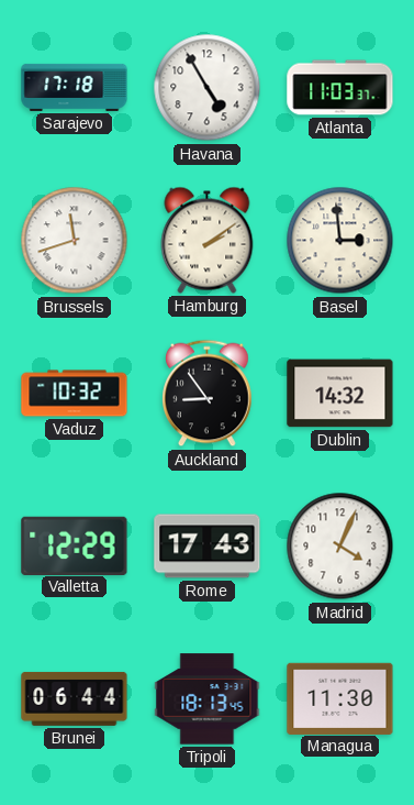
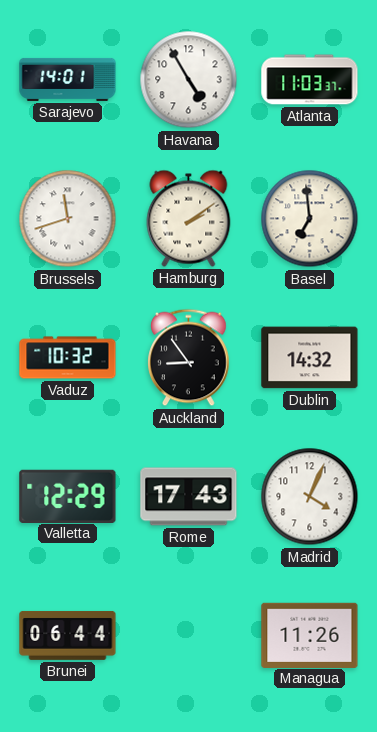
Sarajevo: 17:18 -> 14:01
Basel: 2:59 -> 6:59
Tripoli: 18:13 -> none
Managua: 11:30 -> 11:26
